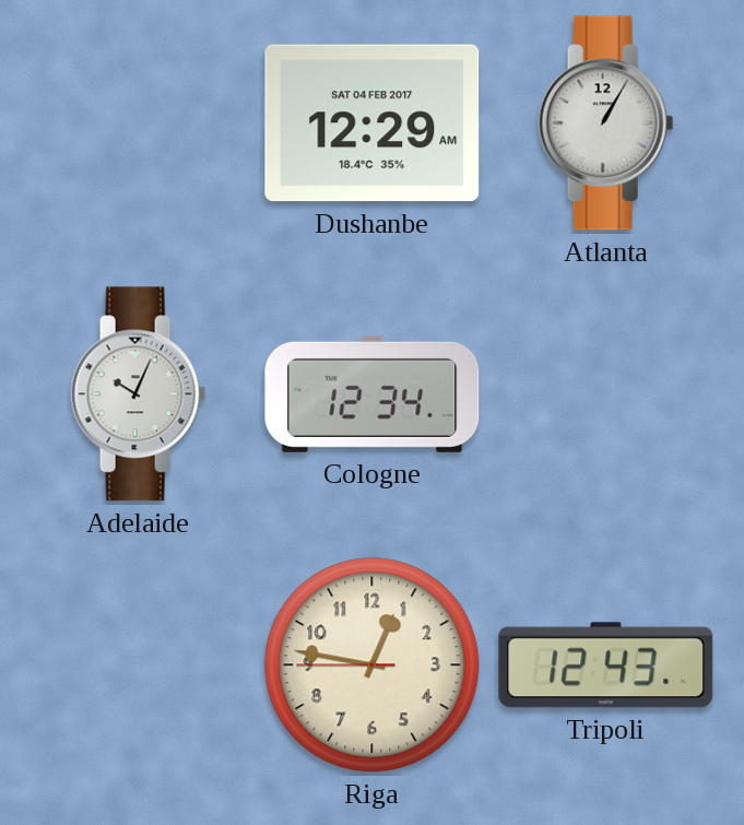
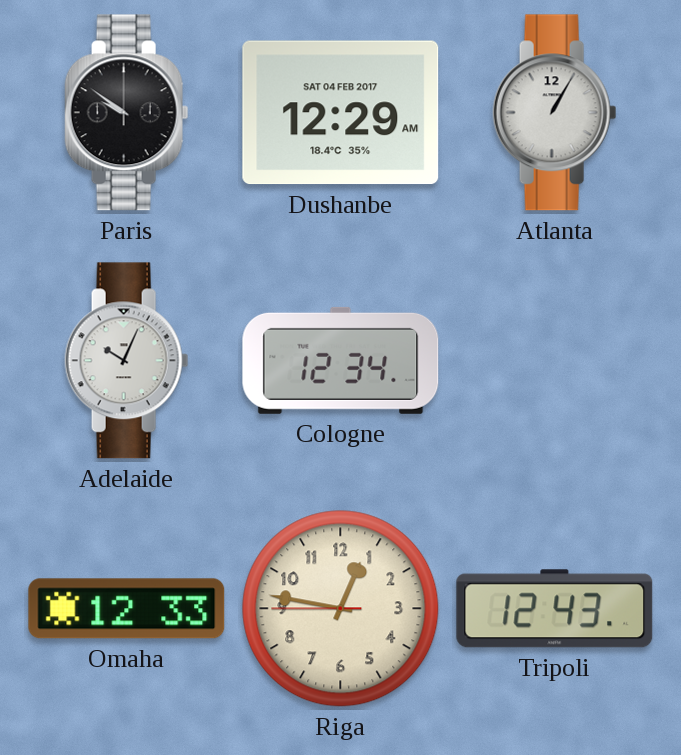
Paris: none -> 9:51
Omaha: none -> 12:33
